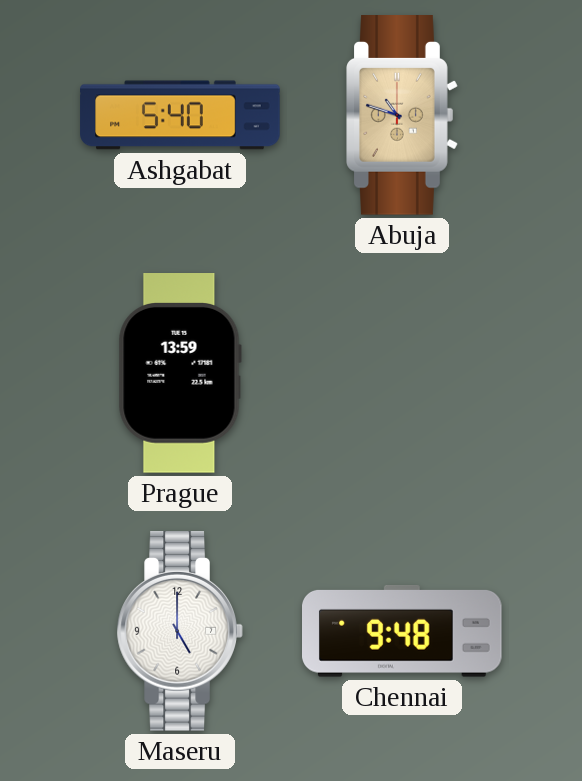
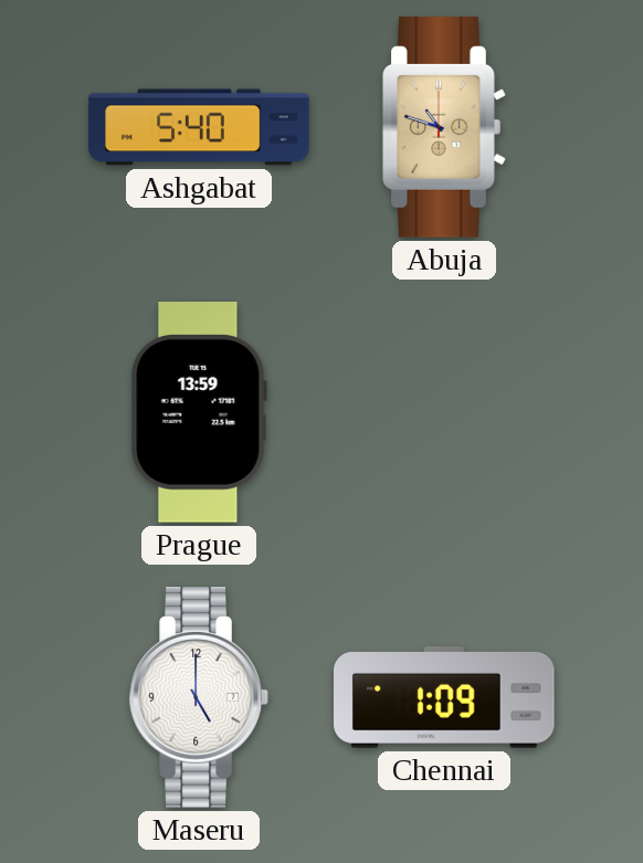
Chennai: 9:48 -> 1:09
